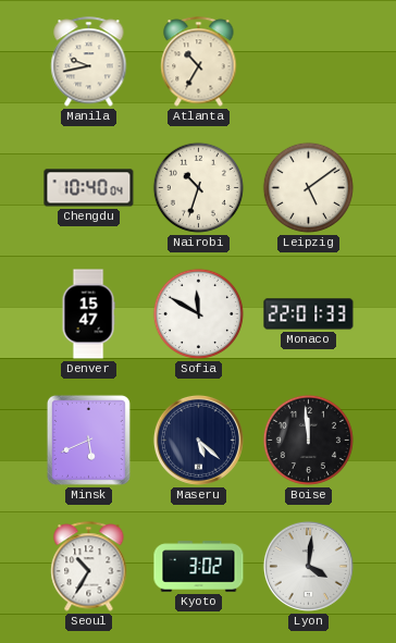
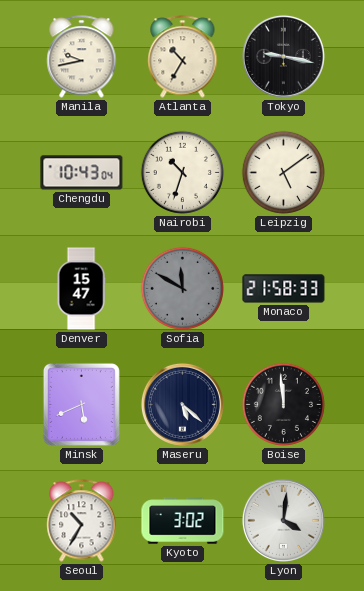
Tokyo: none -> 9:17
Chengdu: 10:40 -> 10:43
Sofia dial: white -> grey
Monaco: 22:01 -> 21:58
